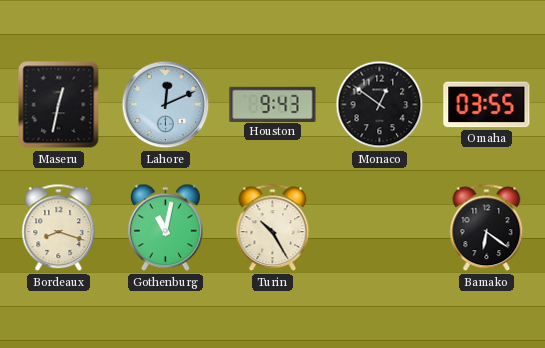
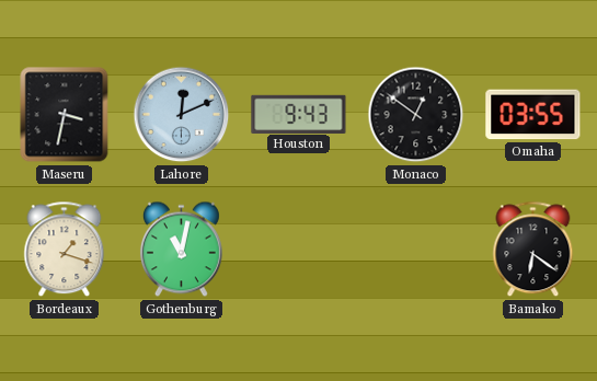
Maseru: 12:32 -> 3:32
Bordeaux: 8:18 -> 1:18
Turin: 10:25 -> none
